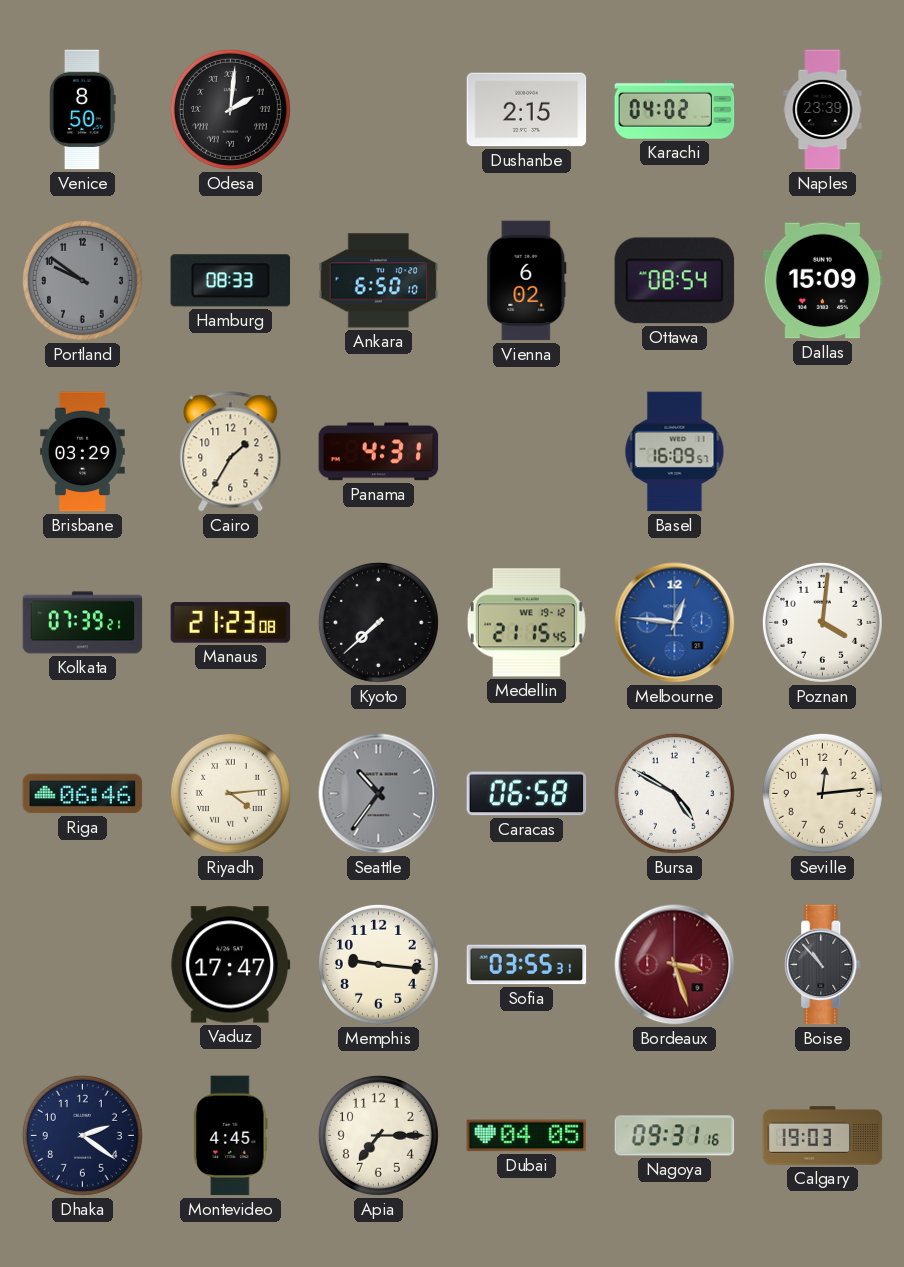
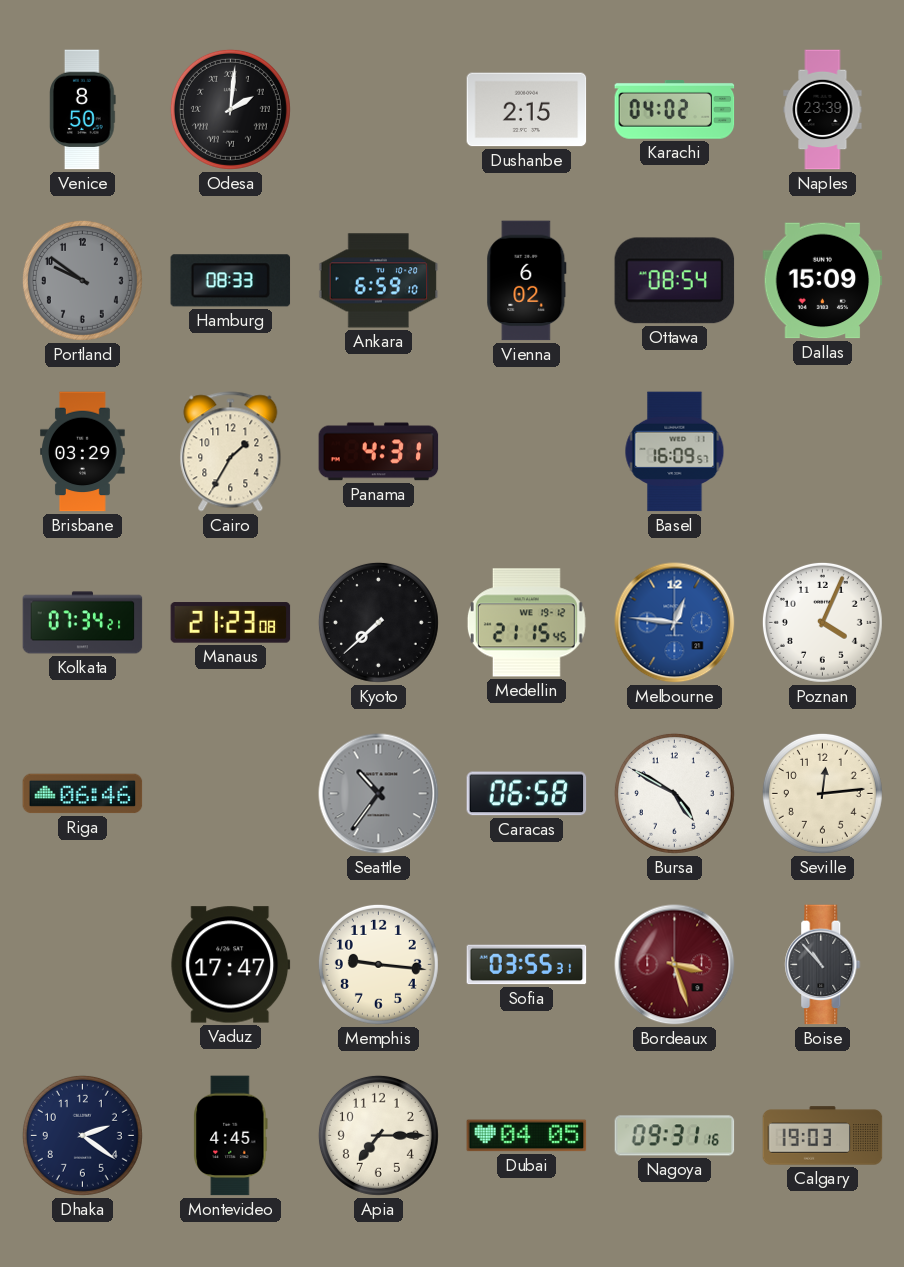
Ankara: 6:50 -> 6:59
Kolkata: 07:39 -> 07:34
Poznan: 4:01 -> 4:04
Riyadh: 4:14 -> none
